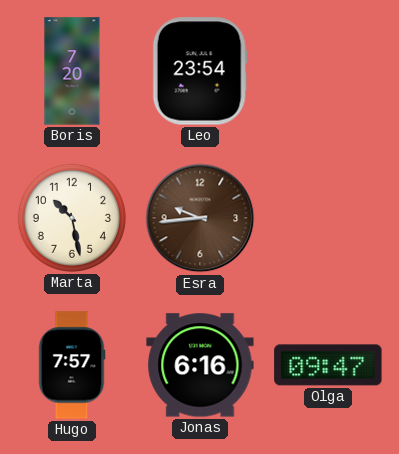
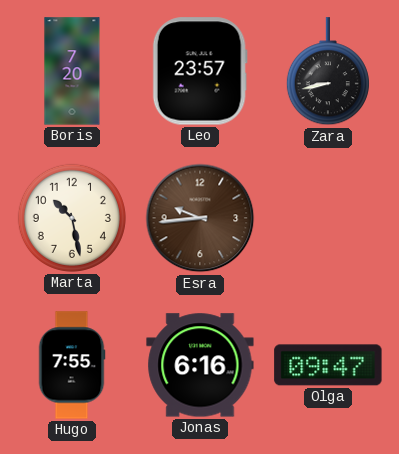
Leo: 23:54 -> 23:57
Zara: none -> 8:43
Hugo: 7:57 -> 7:55
